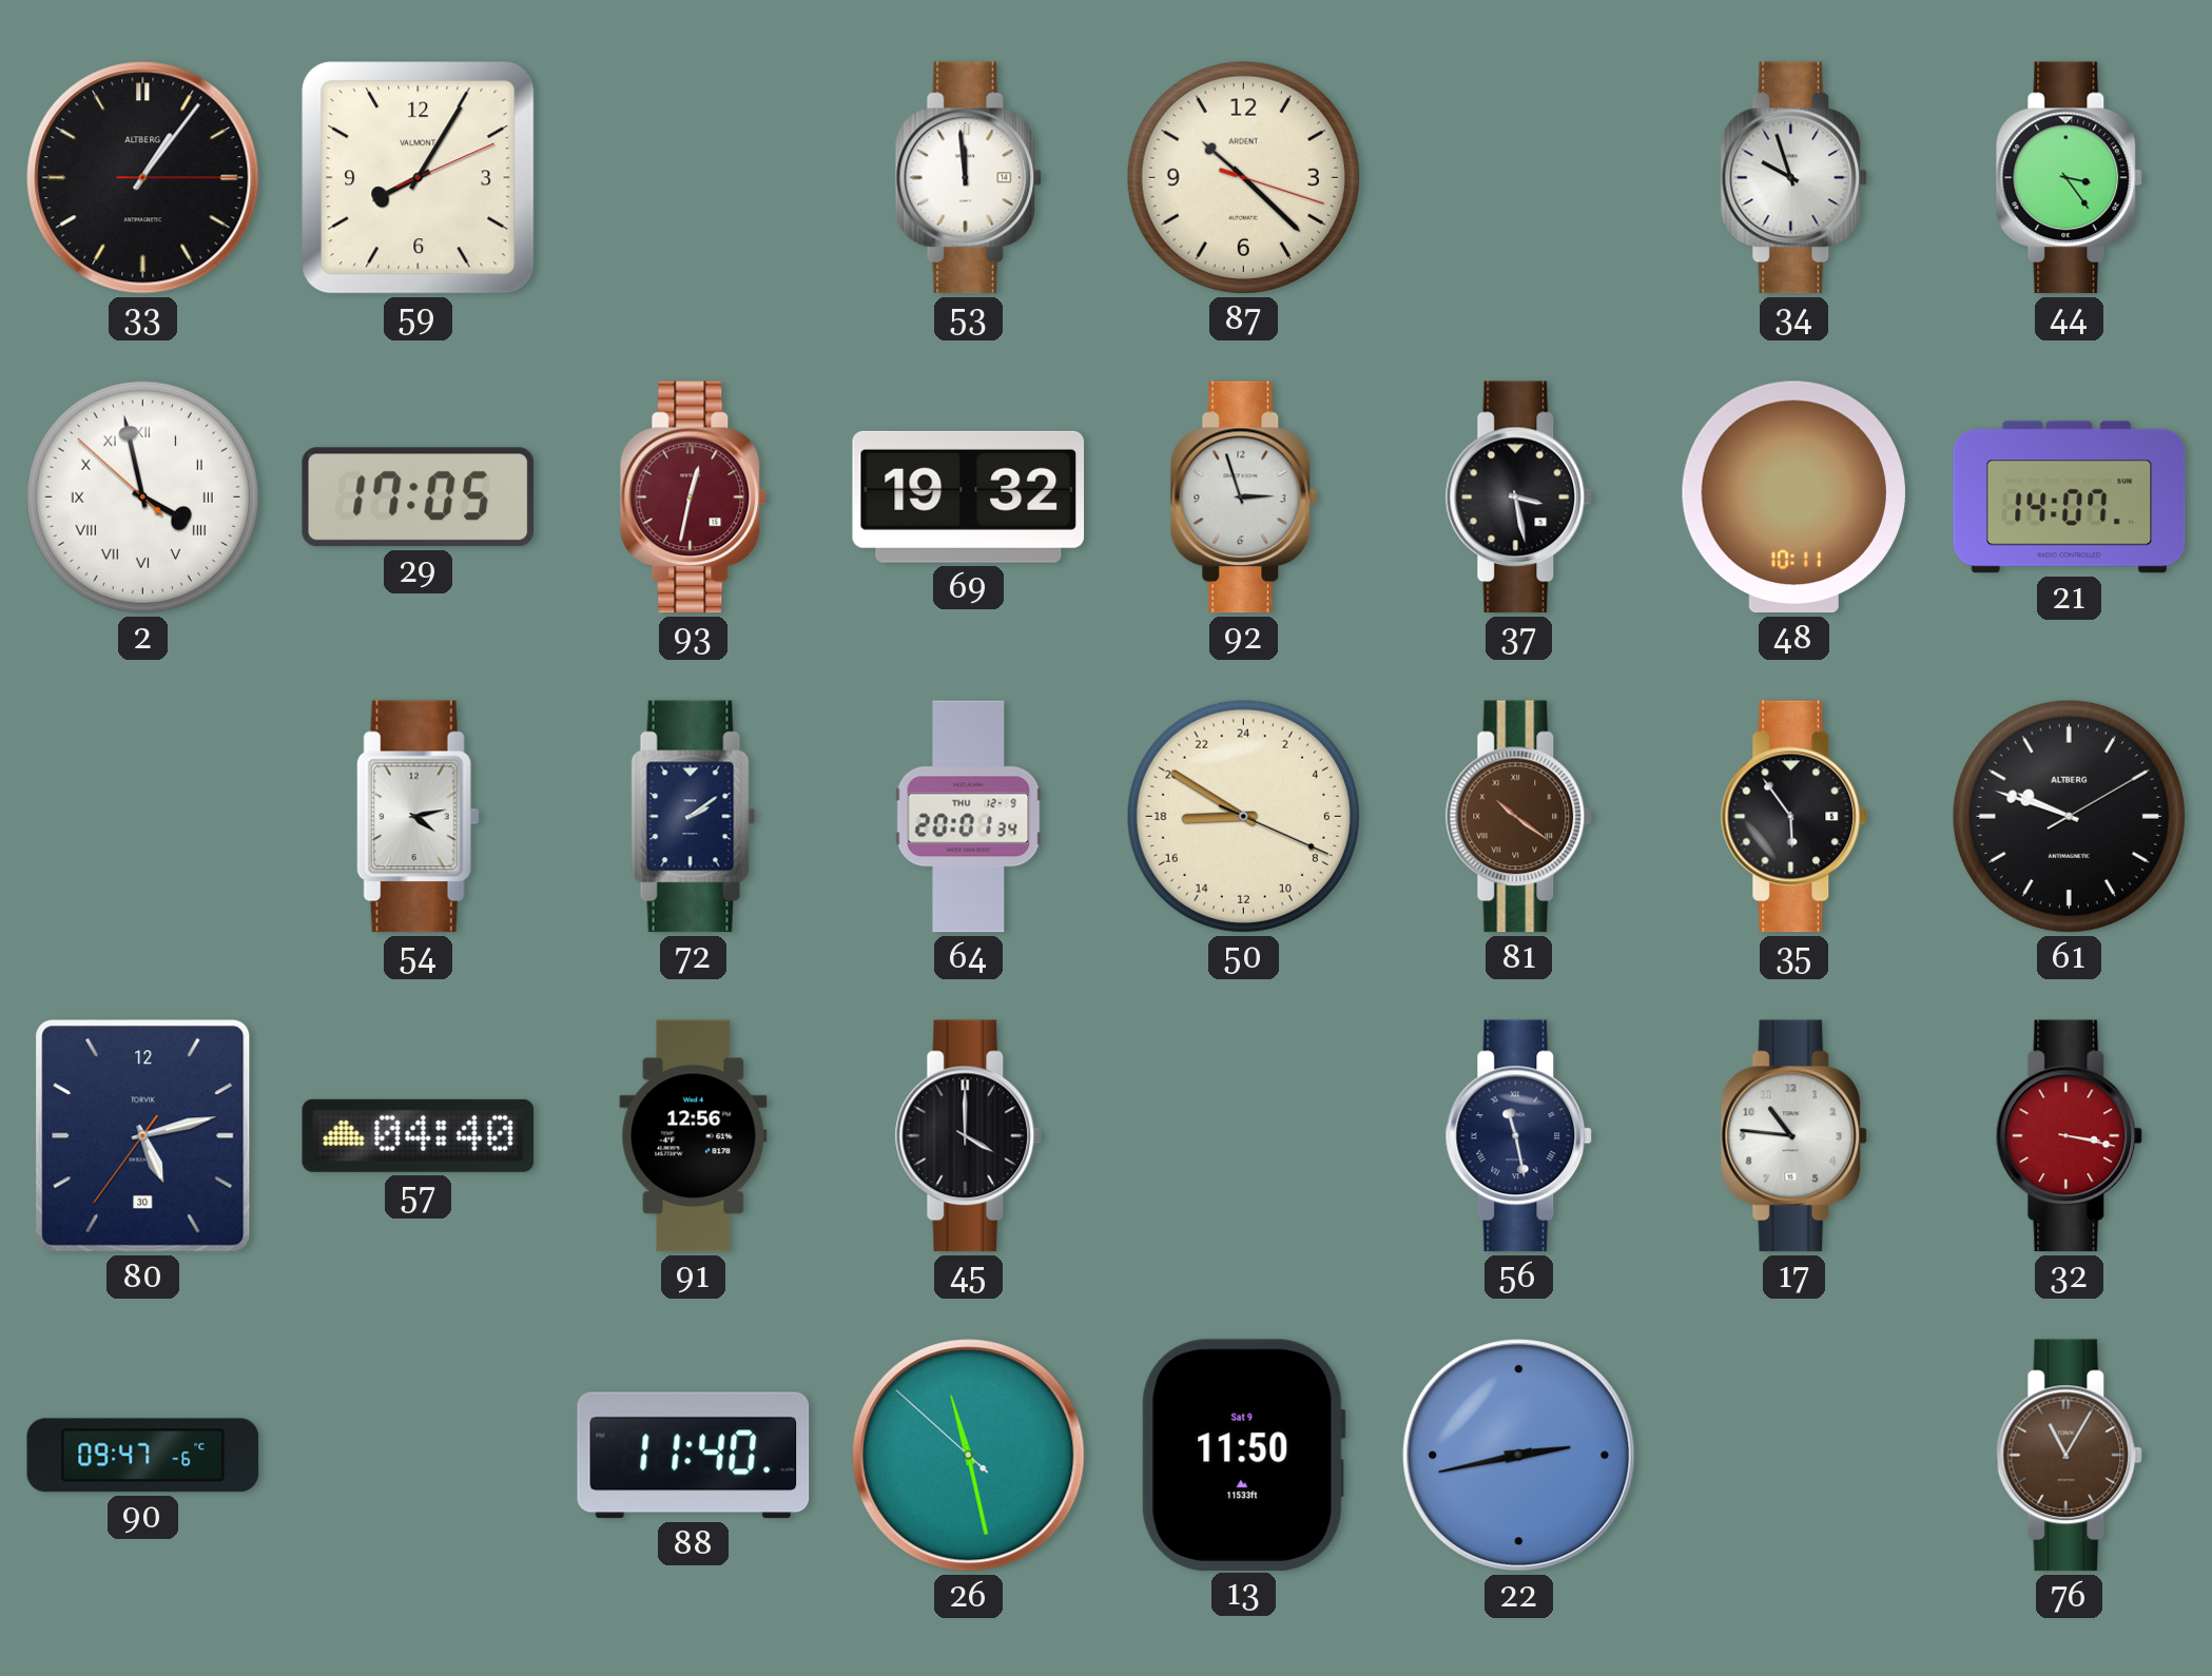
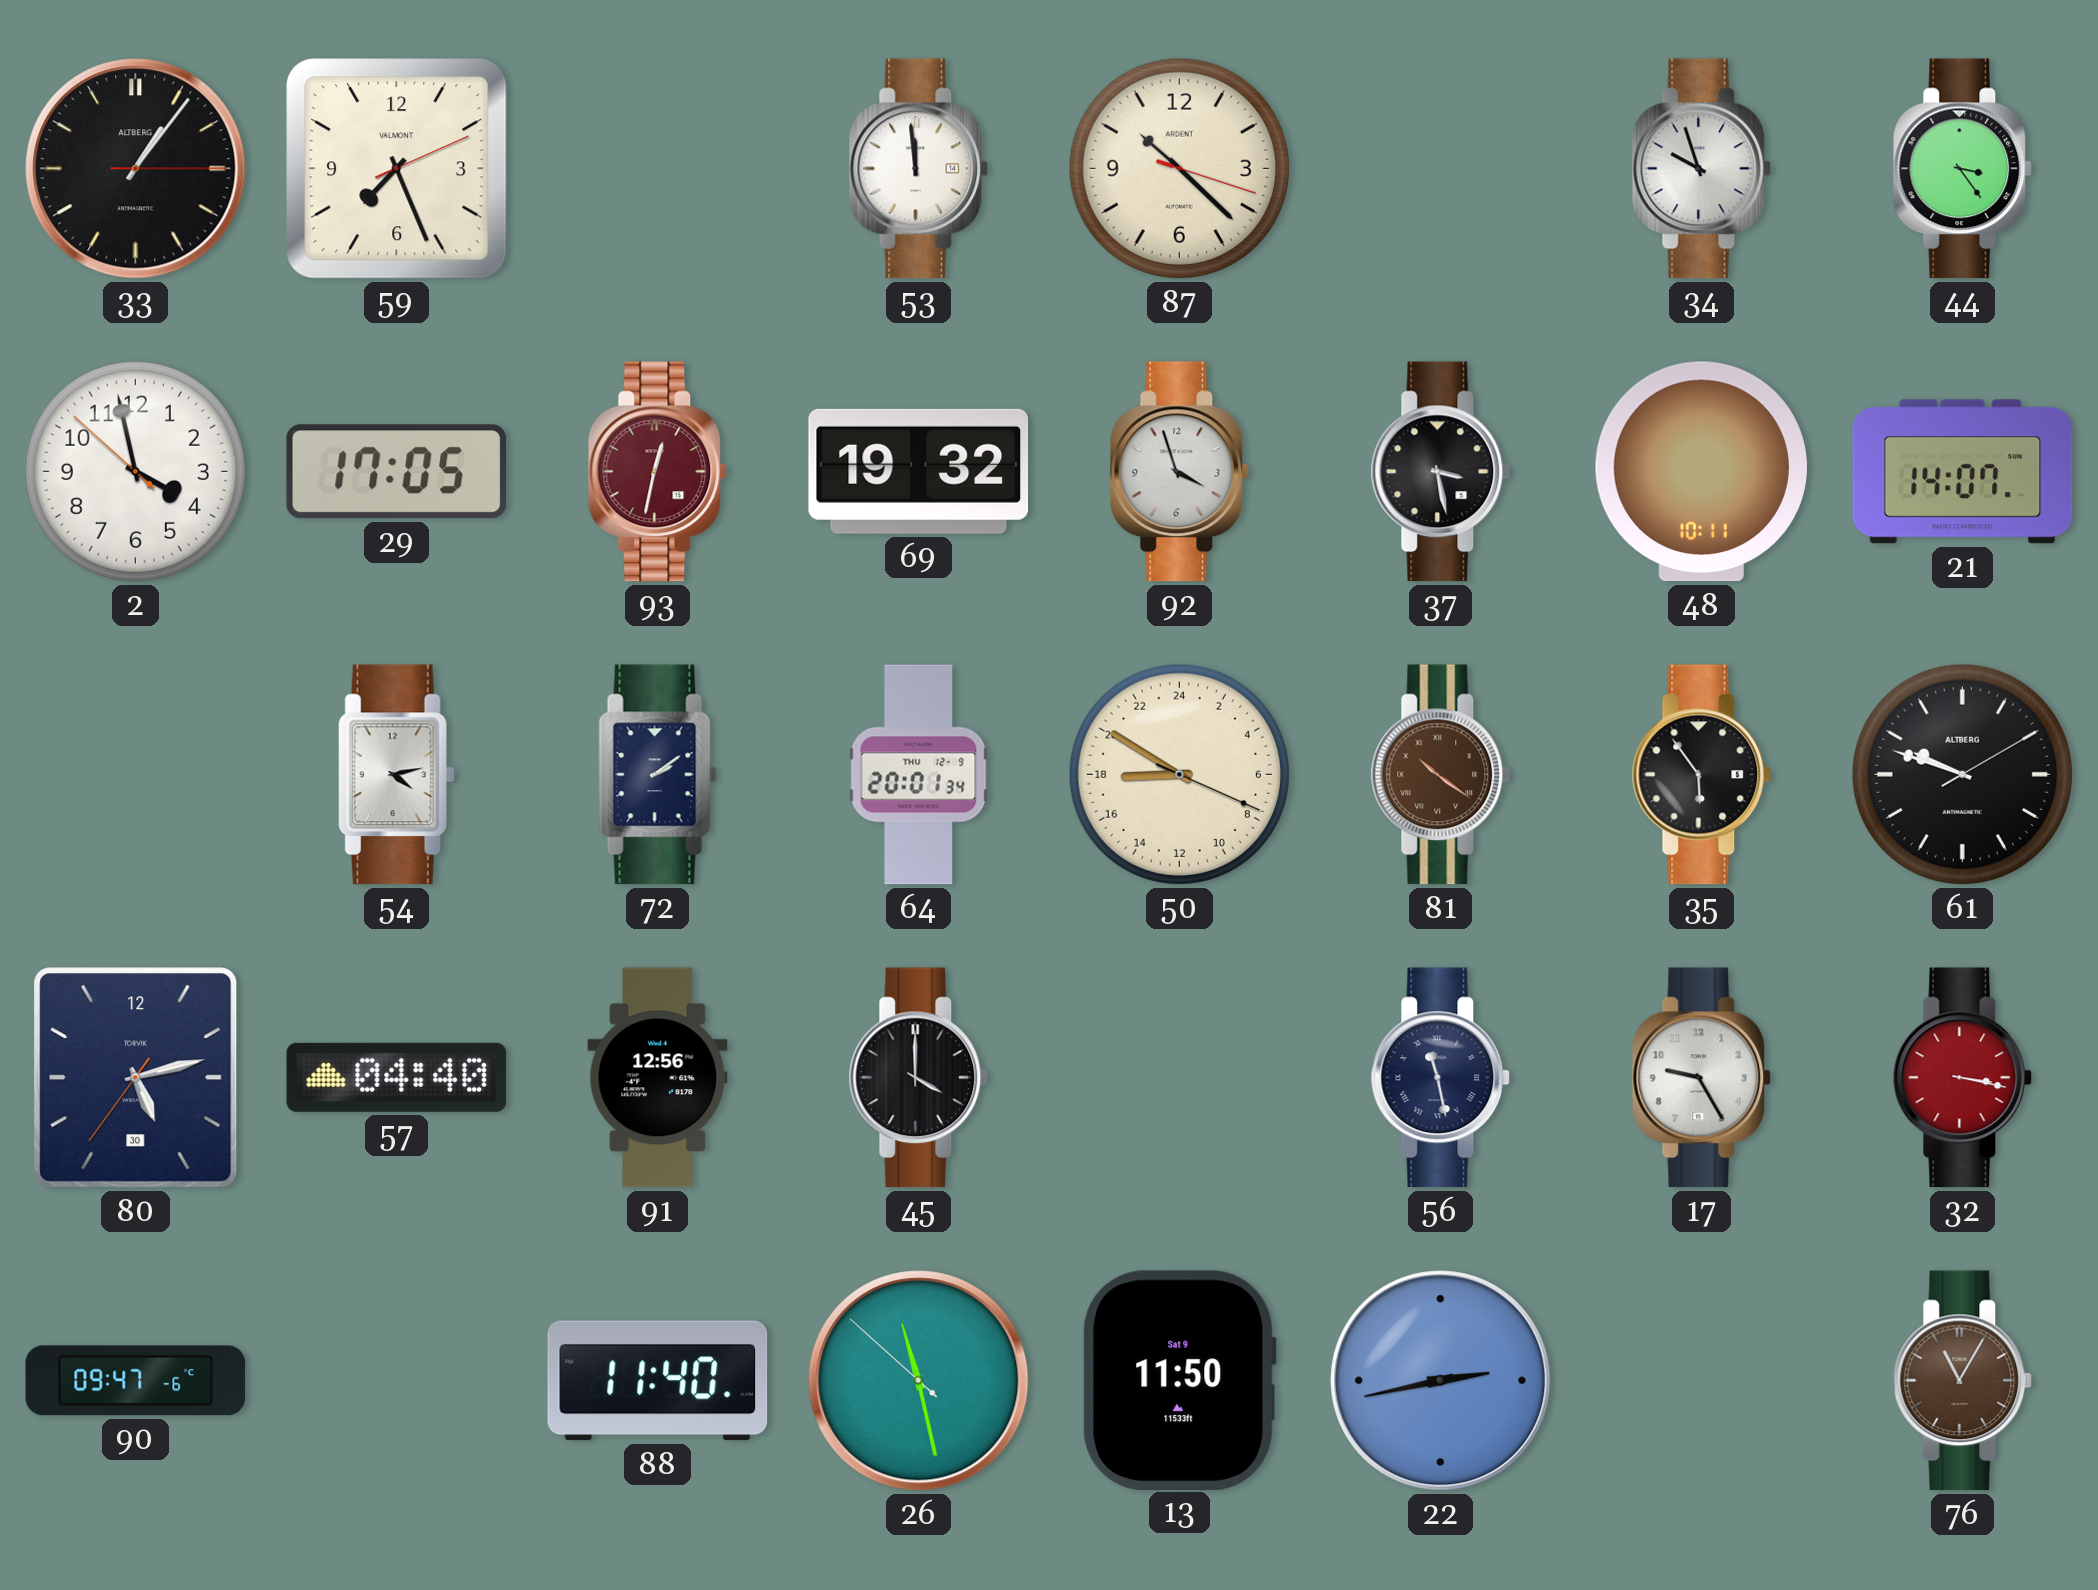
59: 8:05 -> 7:26
2 numerals: Roman -> Arabic
92: 2:57 -> 3:57
17: 10:46 -> 9:25
